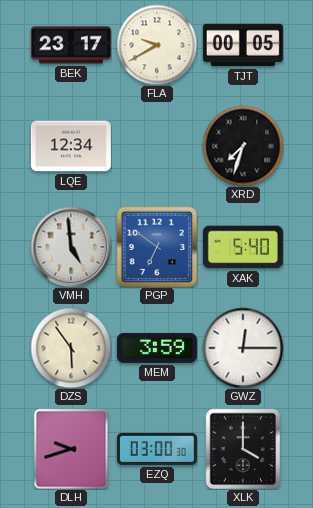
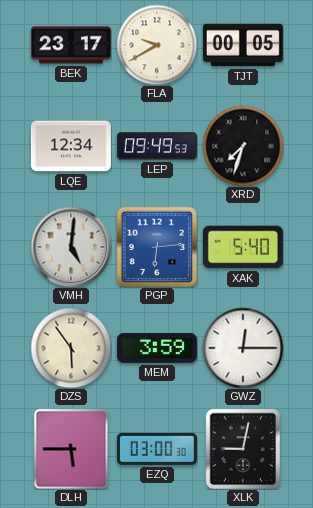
LEP: none -> 09:49
VMH: 4:59 -> 5:01
PGP: 6:51 -> 6:14
DLH: 9:42 -> 5:45
XLK: 4:00 -> 9:02
